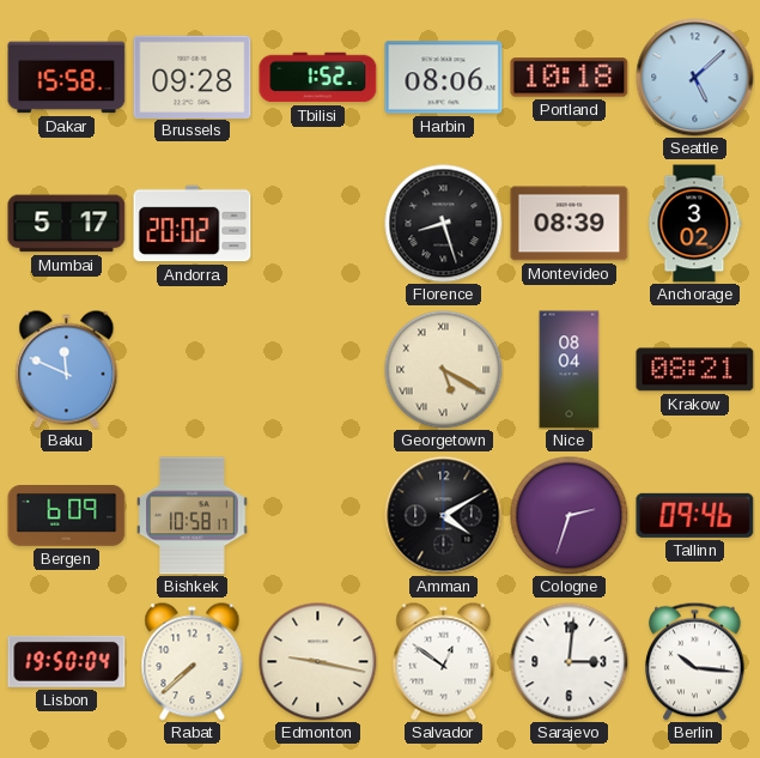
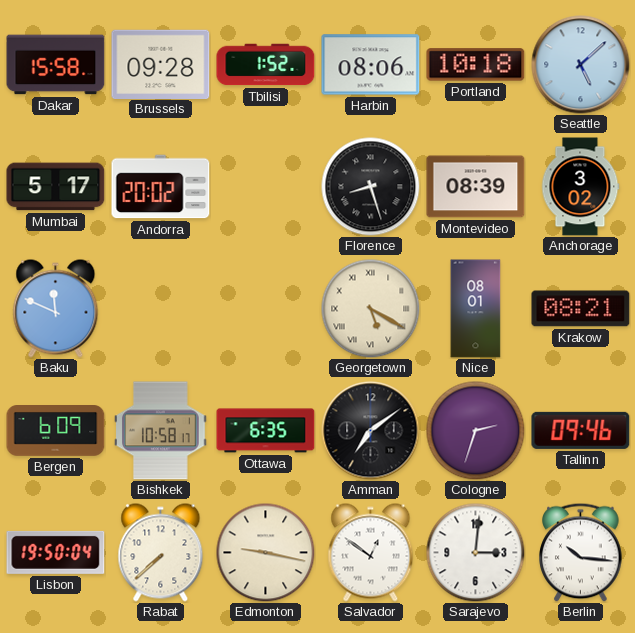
Nice: 08:04 -> 08:01
Ottawa: none -> 6:35
Amman: 4:10 -> 7:09
